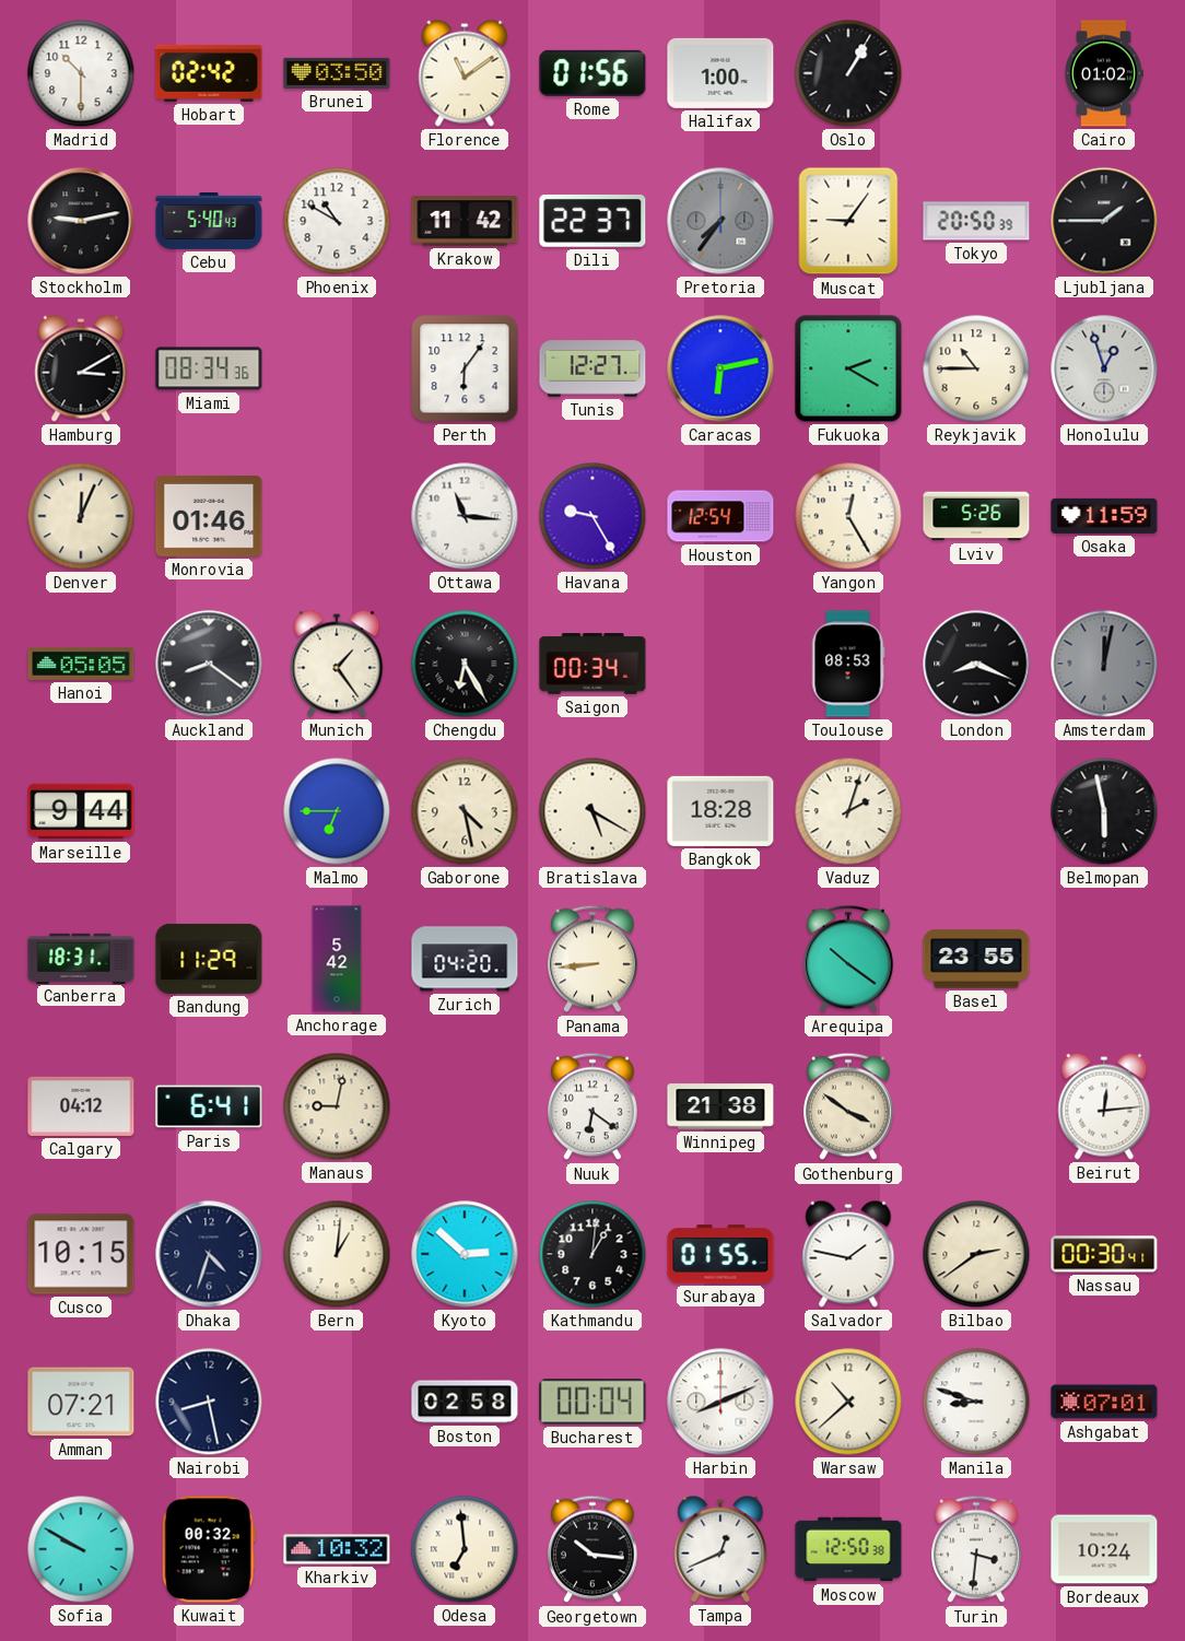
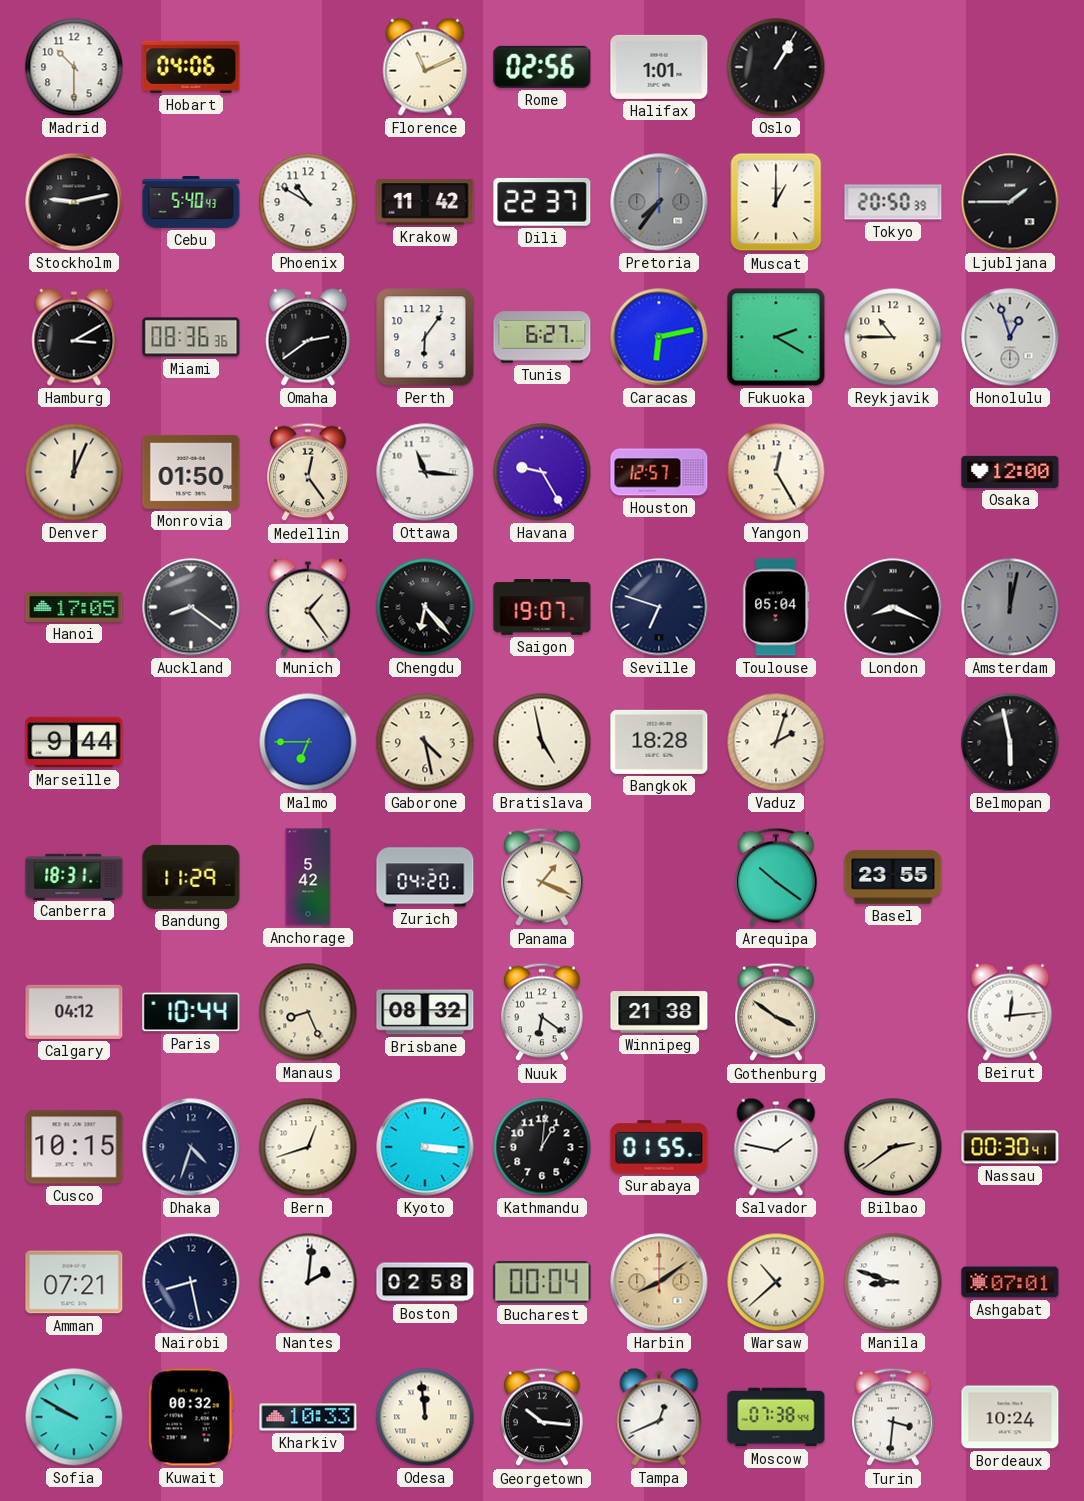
Hobart: 02:42 -> 04:06
Brunei: 03:50 -> none
Florence: 11:09 -> 11:11
Rome: 01:56 -> 02:56
Halifax: 1:00 -> 1:01
Cairo: 01:02 -> none
Muscat: 9:06 -> 1:00
Miami: 08:34 -> 08:36
Omaha: none -> 2:39
Tunis: 12:27 -> 6:27
Monrovia: 01:46 -> 01:50
Medellin: none -> 12:24
Houston: 12:54 -> 12:57
Lviv: 5:26 -> none
Osaka: 11:59 -> 12:00
Hanoi: 05:05 -> 17:05
Chengdu: 6:25 -> 6:23
Saigon: 00:34 -> 19:07
Seville: none -> 6:48
Toulouse: 08:53 -> 05:04
Bratislava: 5:20 -> 4:58
Panama: 8:44 -> 1:19
Paris: 6:41 -> 10:44
Manaus: 9:02 -> 8:26
Brisbane: none -> 08:32
Bern: 1:01 -> 12:42
Kyoto: 2:52 -> 3:16
Nantes: none -> 2:01
Harbin: 8:11 -> 8:09
Harbin dial: white -> champagne
Kharkiv: 10:32 -> 10:33
Odesa: 6:59 -> 11:59
Moscow: 12:50 -> 07:38
